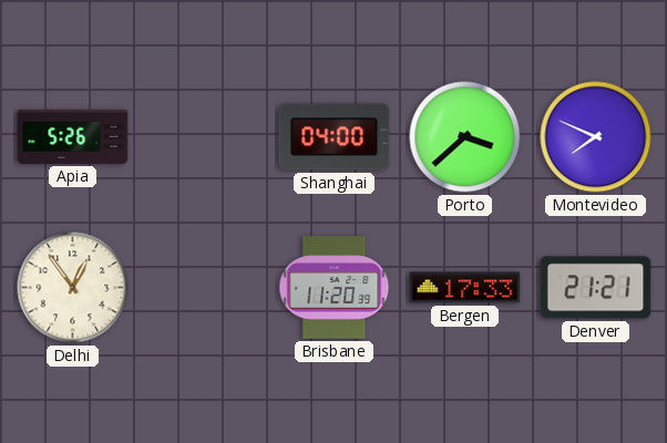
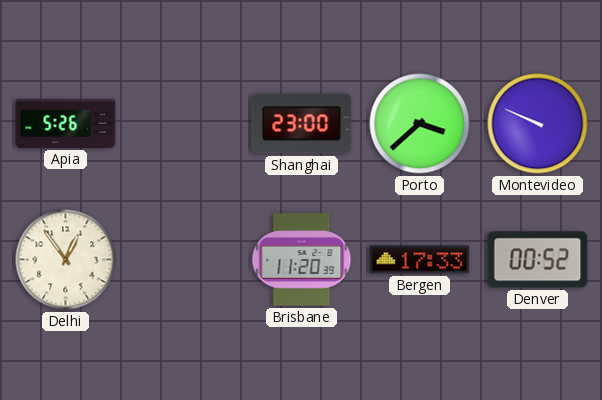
Shanghai: 04:00 -> 23:00
Montevideo: 7:49 -> 9:49
Denver: 21:21 -> 00:52
